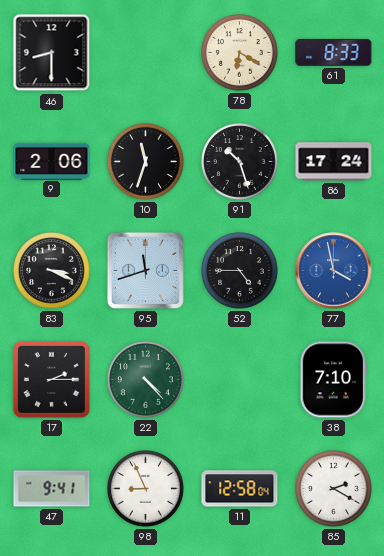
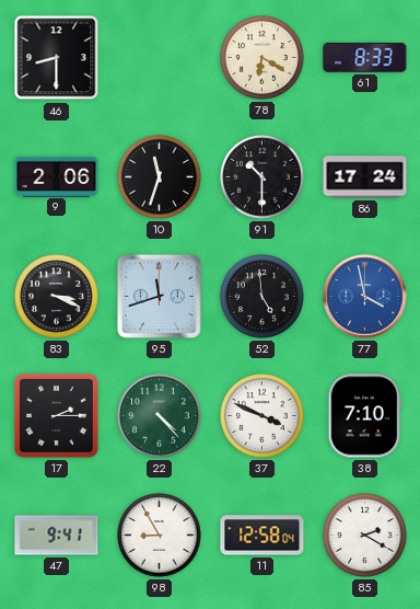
91: 10:27 -> 10:30
52: 4:45 -> 4:59
37: none -> 3:49
98: 8:56 -> 8:55
